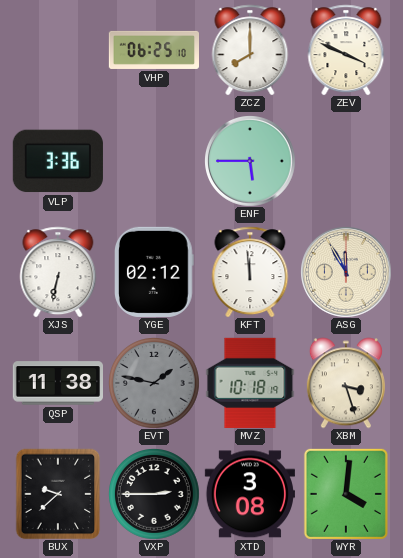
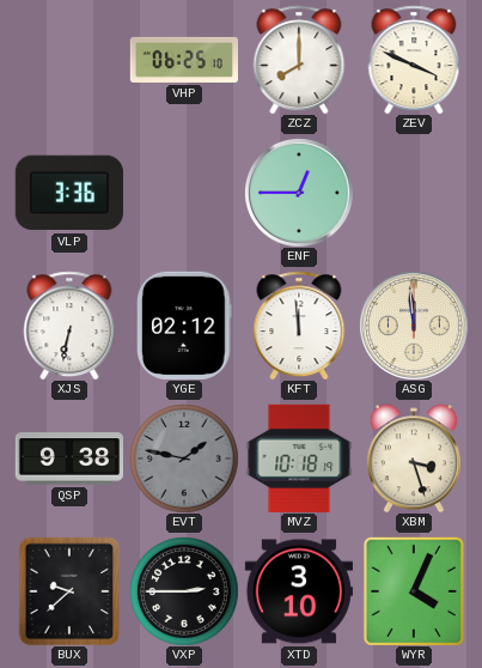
ENF: 5:45 -> 12:45
ASG: 11:55 -> 11:59
QSP: 11:38 -> 9:38
XTD: 3:08 -> 3:10
WYR: 4:01 -> 4:04
